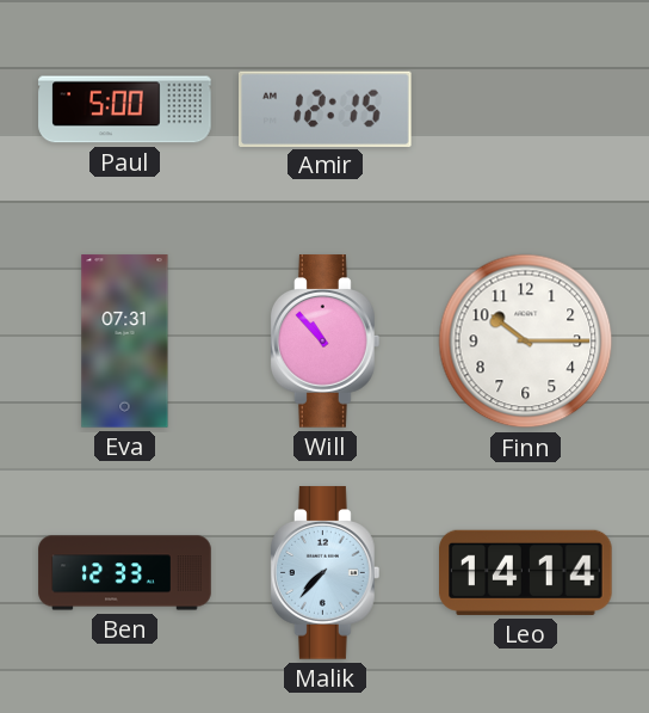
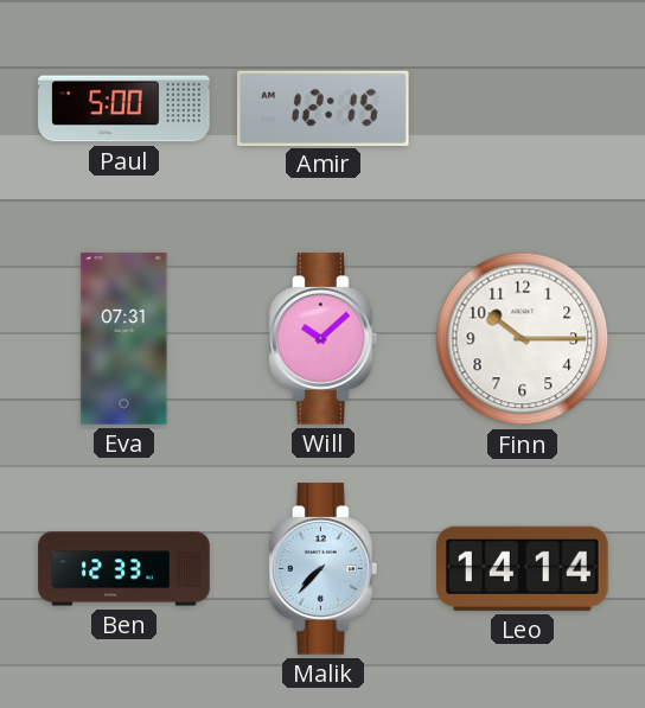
Will: 10:53 -> 10:08
